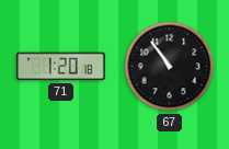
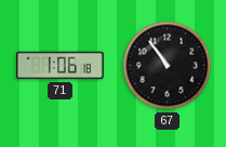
71: 1:20 -> 1:06
